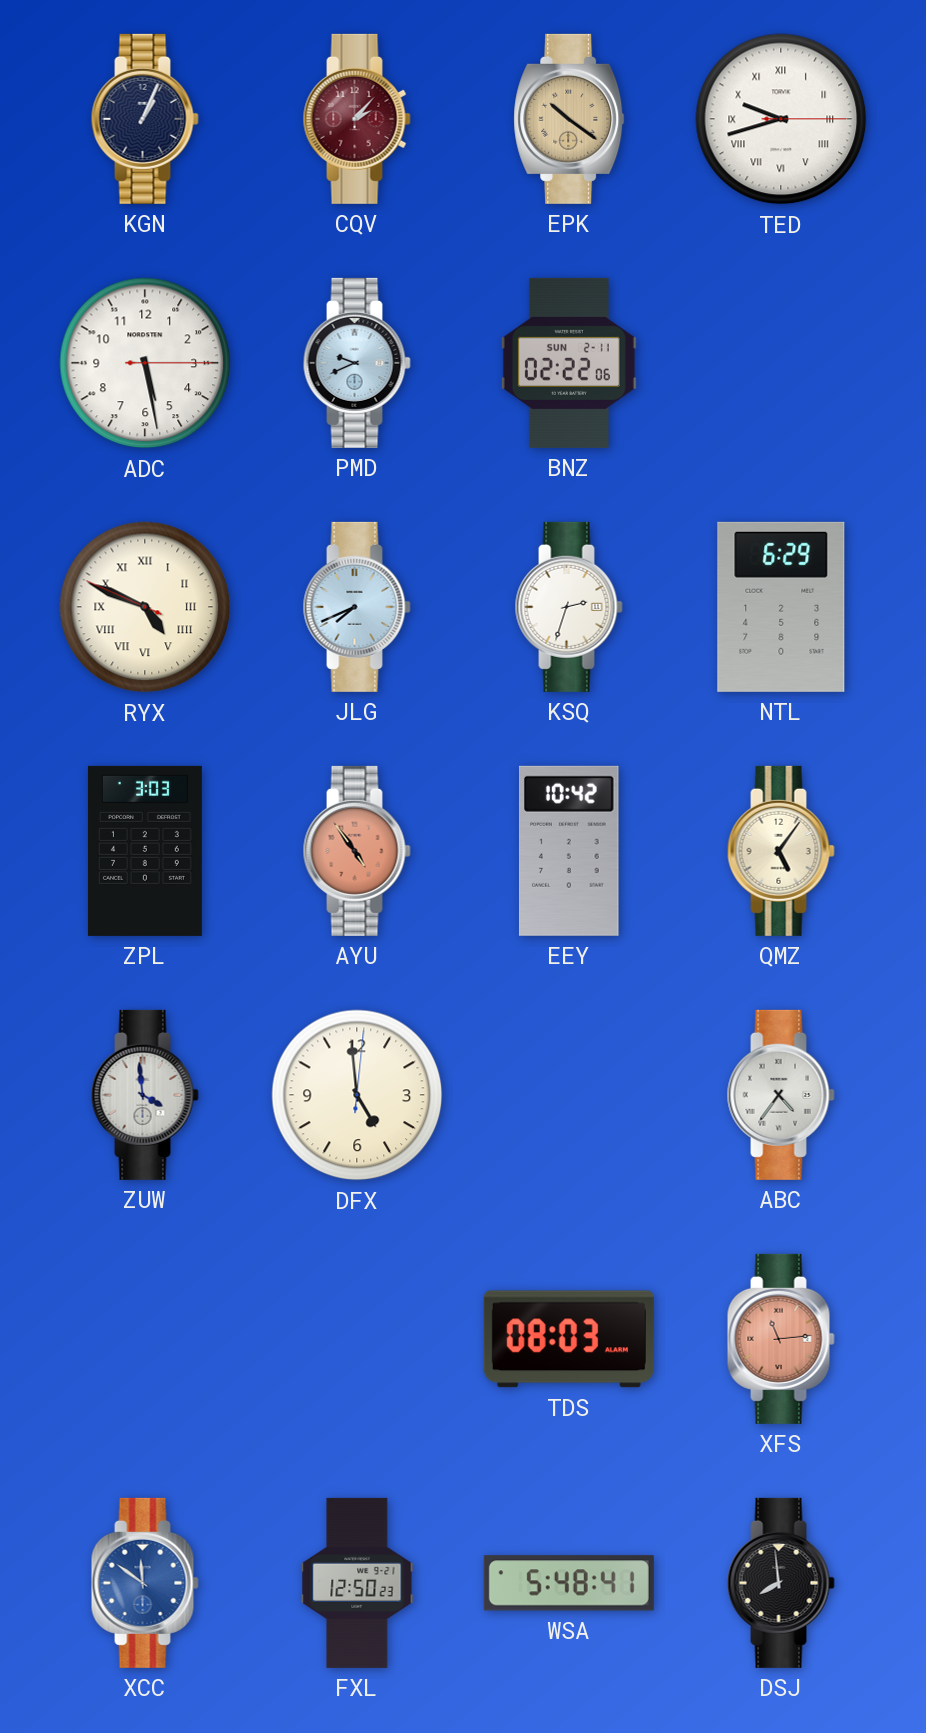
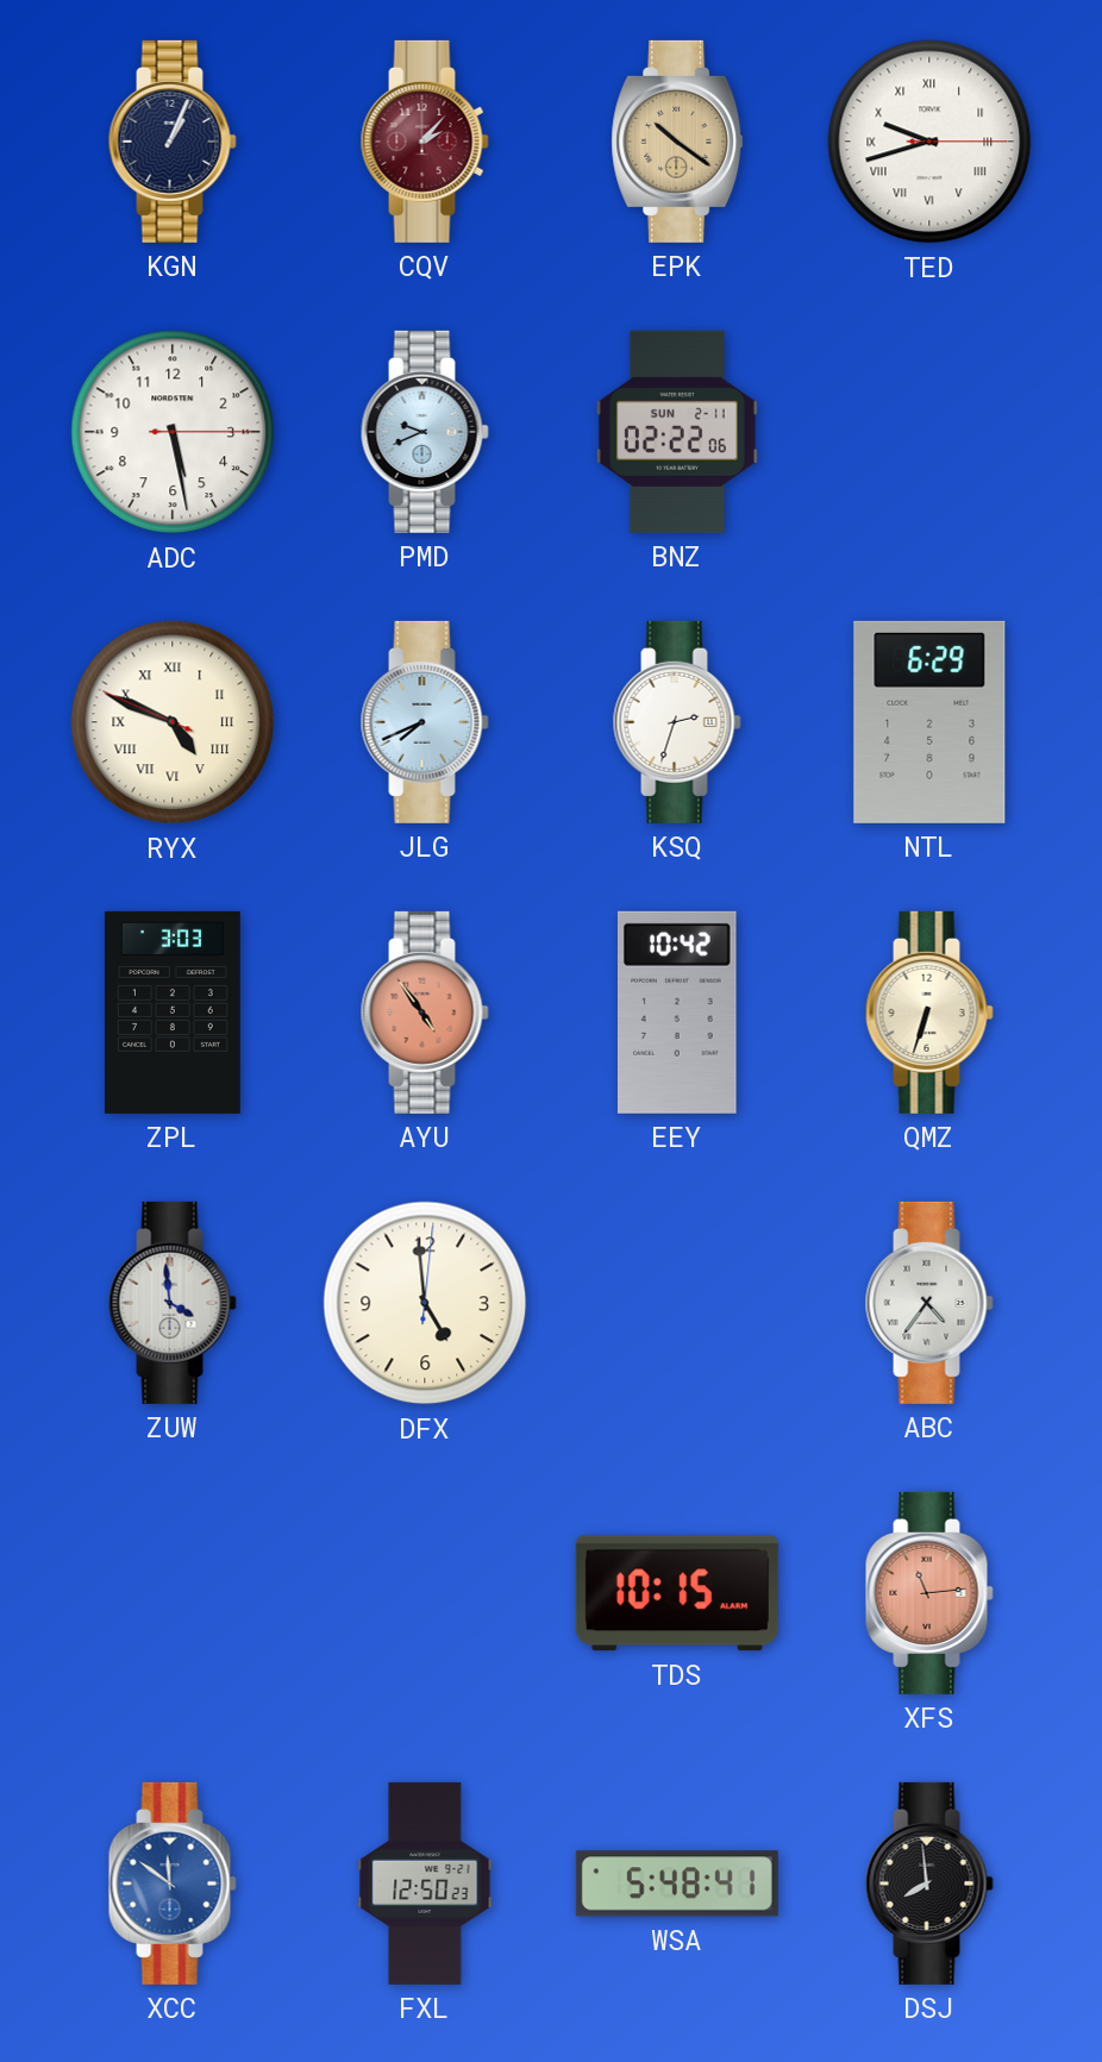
QMZ: 5:06 -> 6:33
TDS: 08:03 -> 10:15
